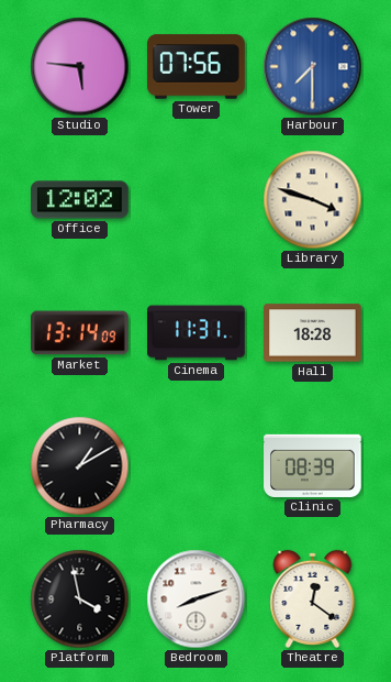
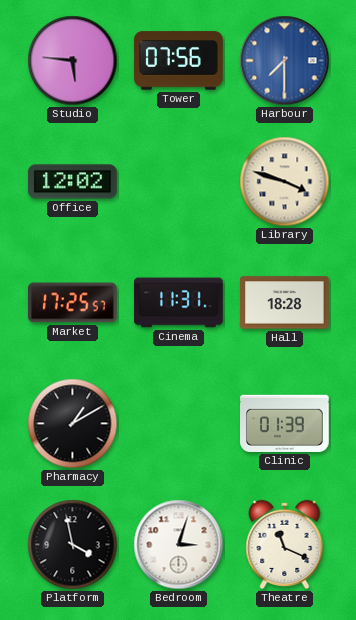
Market: 13:14 -> 17:25
Clinic: 08:39 -> 01:39
Bedroom: 8:12 -> 3:03
Theatre: 12:21 -> 11:19
